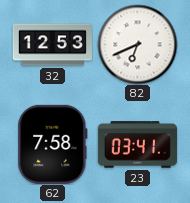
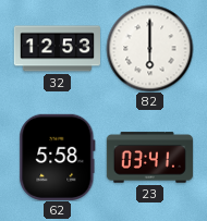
82: 6:41 -> 6:00
62: 7:58 -> 5:58
